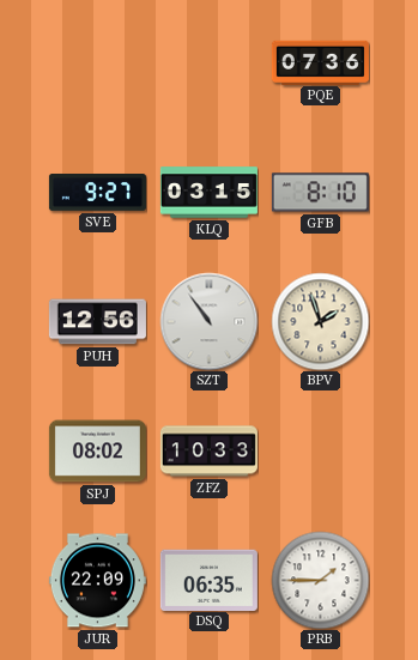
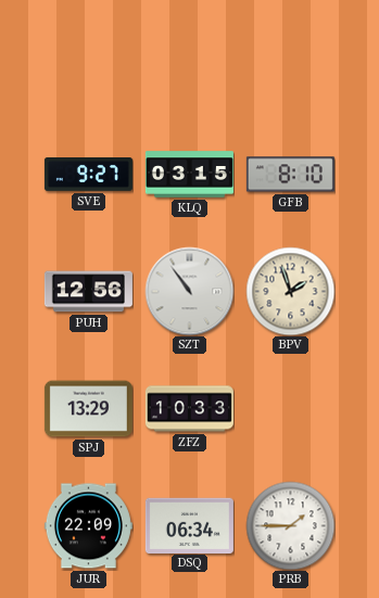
PQE: 07:36 -> none
SPJ: 08:02 -> 13:29
DSQ: 06:35 -> 06:34
